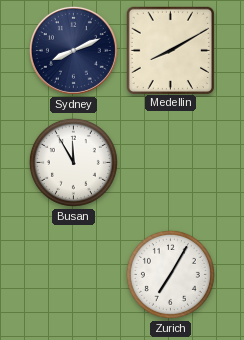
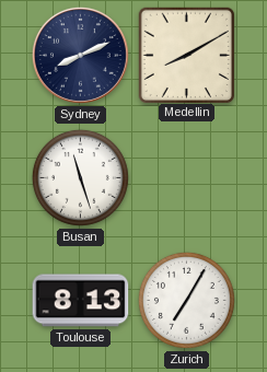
Busan: 11:55 -> 11:27
Toulouse: none -> 8:13
